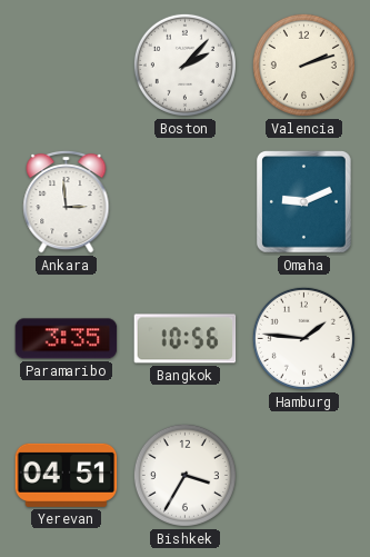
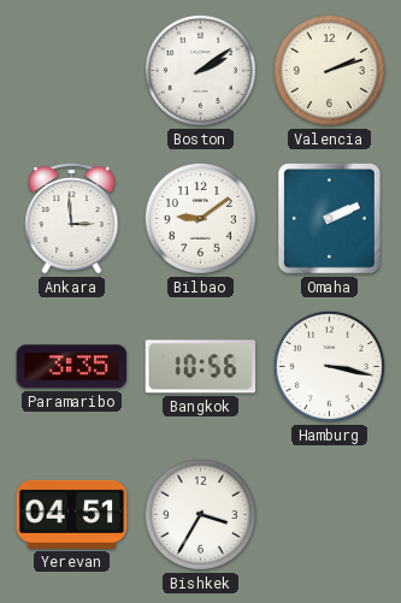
Boston: 2:07 -> 2:09
Bilbao: none -> 9:09
Omaha: 9:11 -> 2:11
Hamburg: 1:46 -> 3:17
